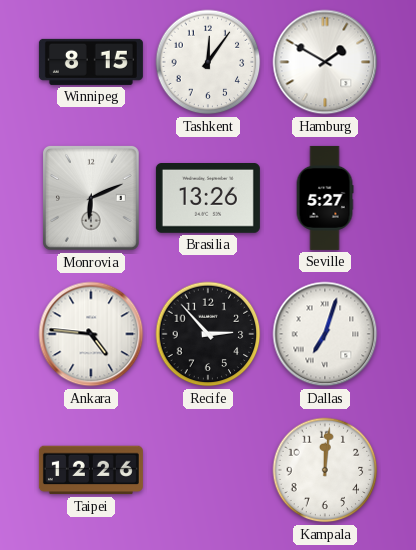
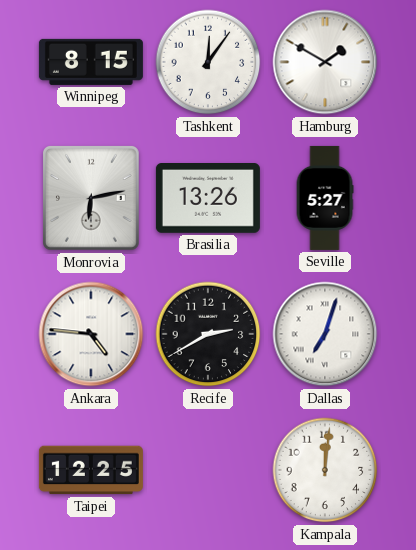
Monrovia: 6:11 -> 6:13
Recife: 2:53 -> 2:40
Taipei: 12:26 -> 12:25
